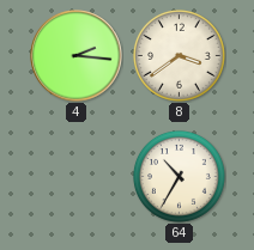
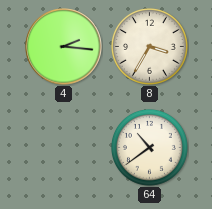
8: 3:39 -> 3:35
64: 10:35 -> 10:39
